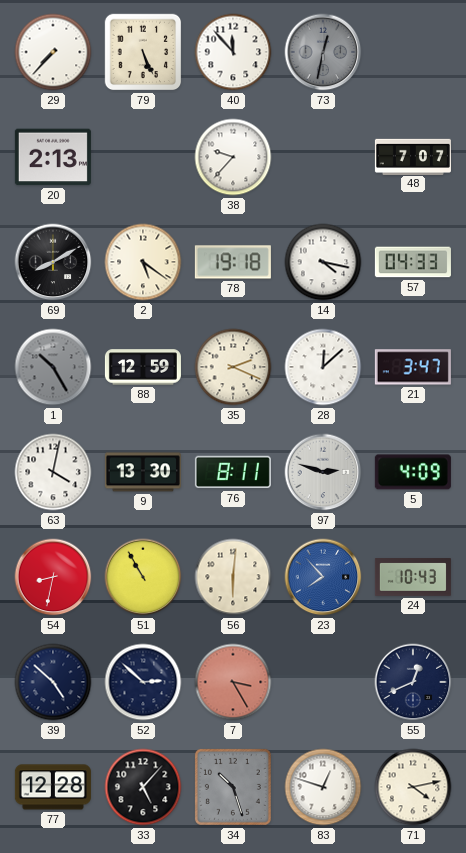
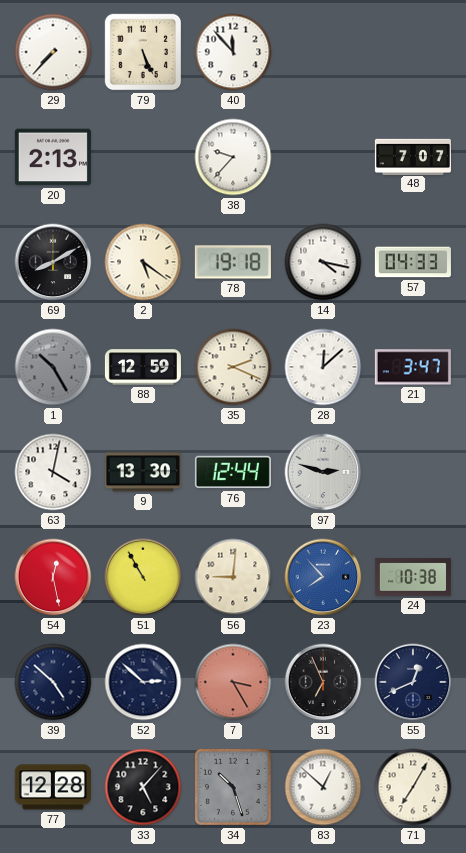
73: 12:32 -> none
76: 8:11 -> 12:44
5: 4:09 -> none
54: 8:32 -> 12:28
56: 6:01 -> 9:01
24: 10:43 -> 10:38
31: none -> 6:56
83: 12:48 -> 12:52
71: 4:13 -> 7:05
